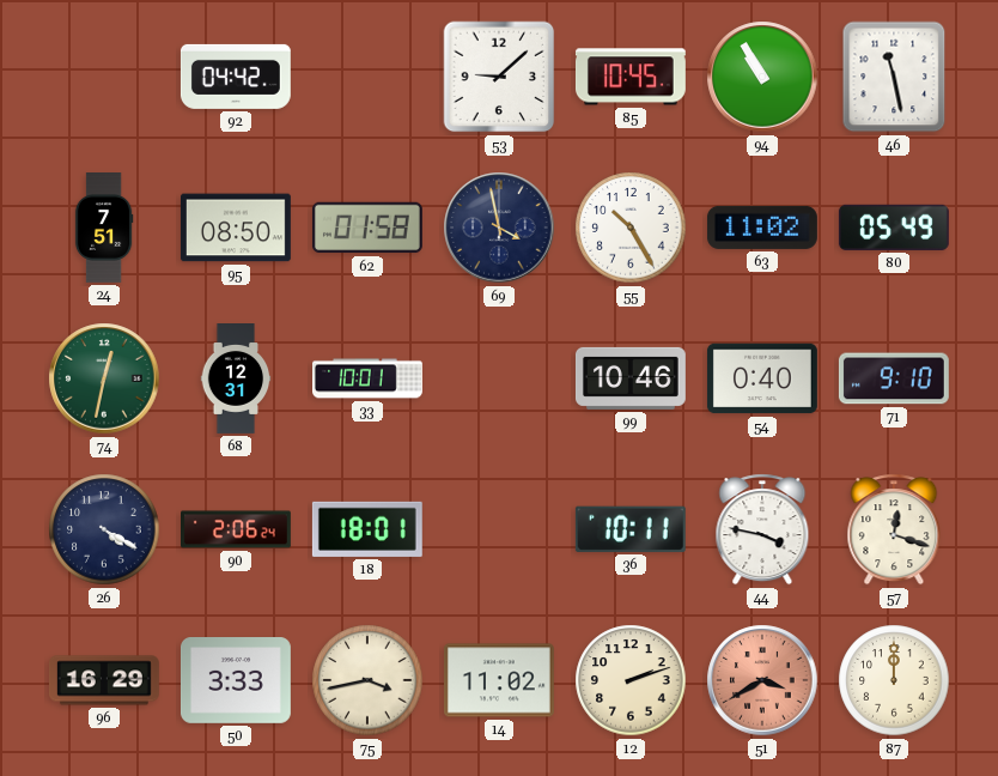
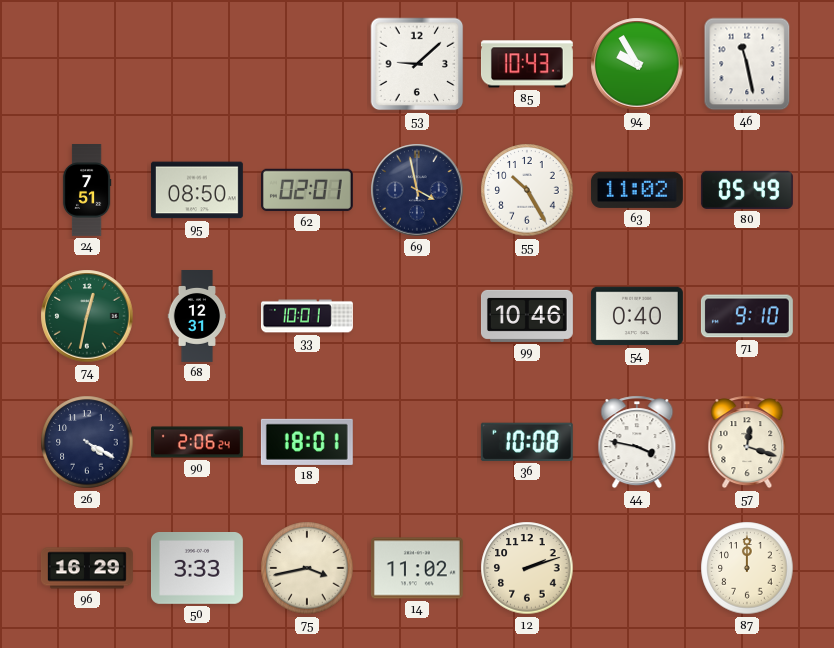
92: 04:42 -> none
85: 10:45 -> 10:43
94: 10:55 -> 9:55
62: 01:58 -> 02:01
36: 10:11 -> 10:08
51: 3:40 -> none
